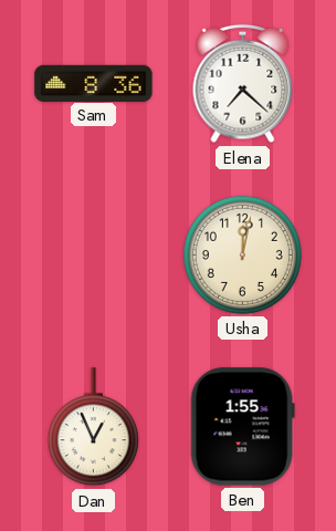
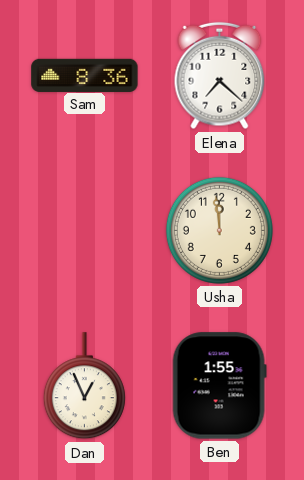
Usha: 12:02 -> 11:59
